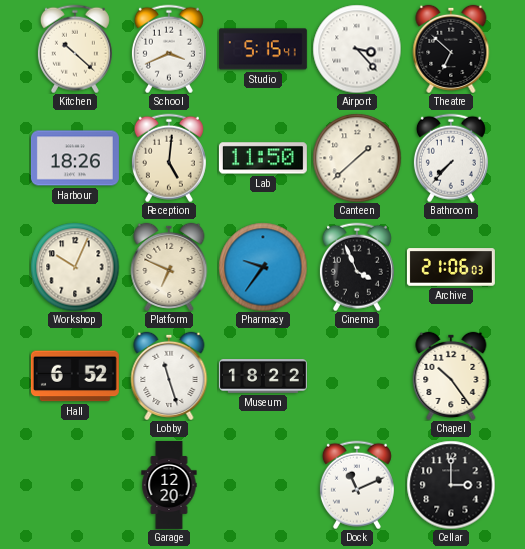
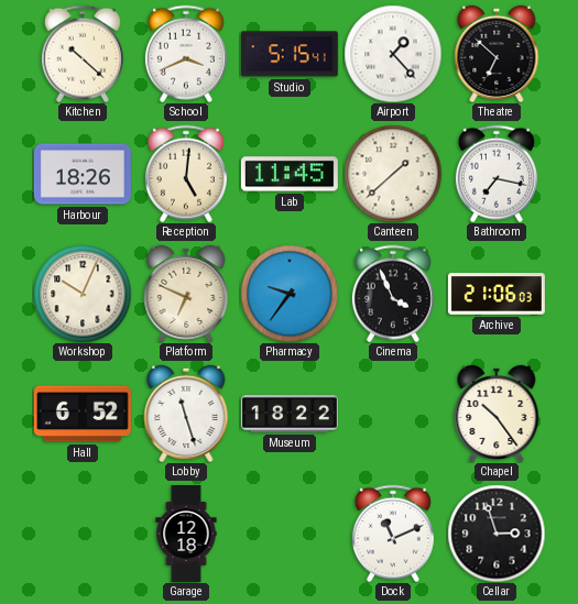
Airport: 3:23 -> 1:23
Lab: 11:50 -> 11:45
Bathroom: 7:37 -> 7:17
Garage: 12:20 -> 12:18
Cellar: 3:00 -> 2:57
